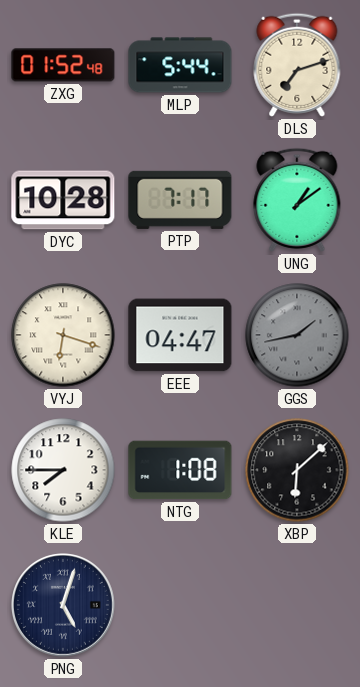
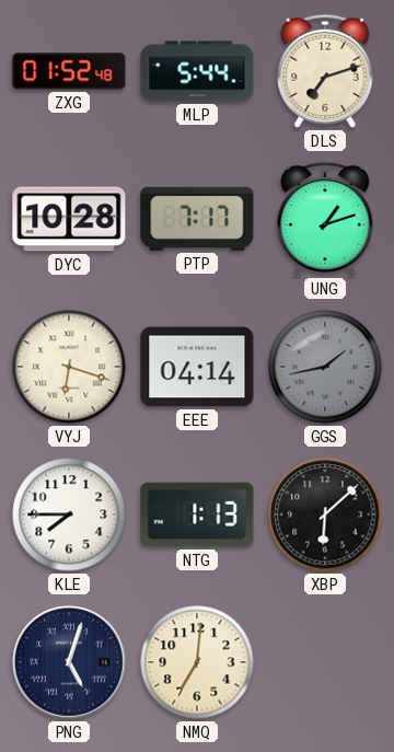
UNG: 1:09 -> 1:12
EEE: 04:47 -> 04:14
NTG: 1:08 -> 1:13
NMQ: none -> 7:01
